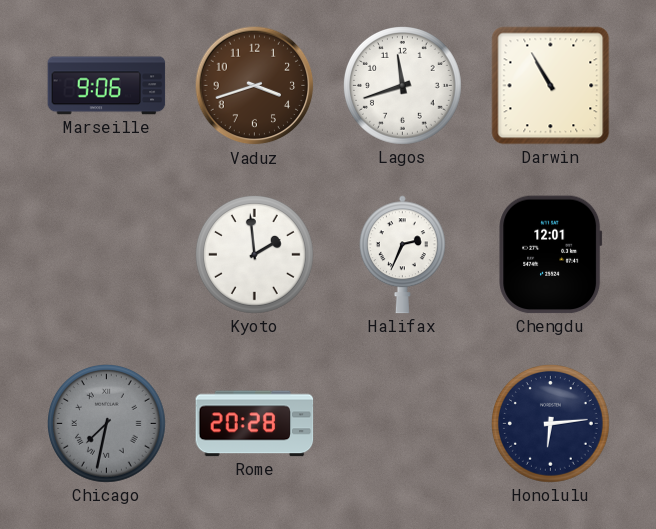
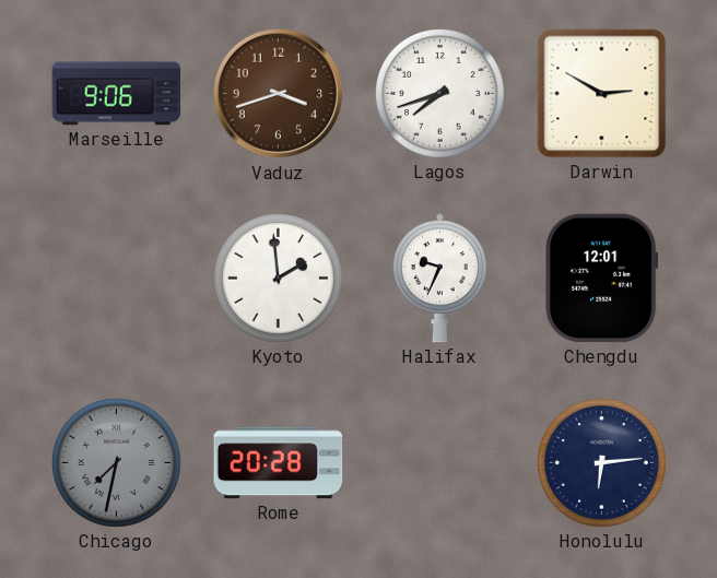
Lagos: 11:42 -> 7:42
Darwin: 10:55 -> 2:50
Halifax: 2:34 -> 9:34
